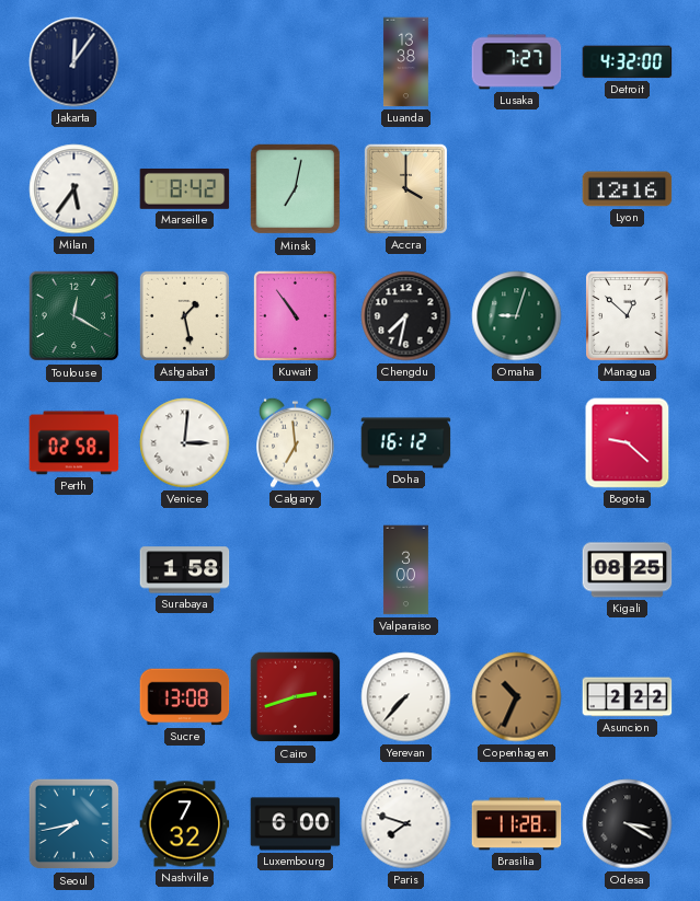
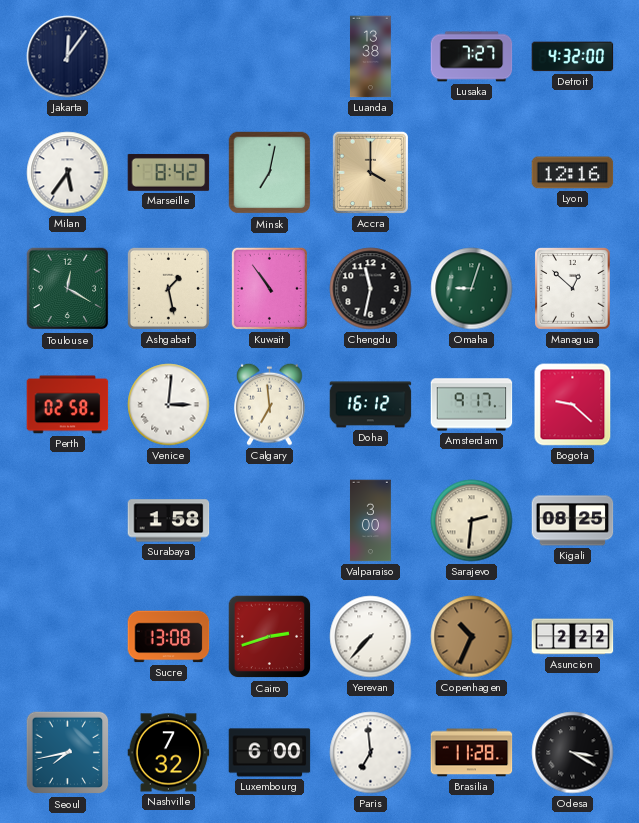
Chengdu: 7:32 -> 11:32
Amsterdam: none -> 9:17
Sarajevo: none -> 2:31
Paris: 7:48 -> 6:59
